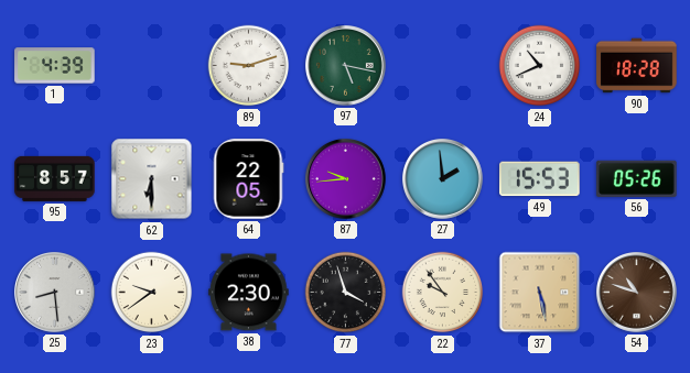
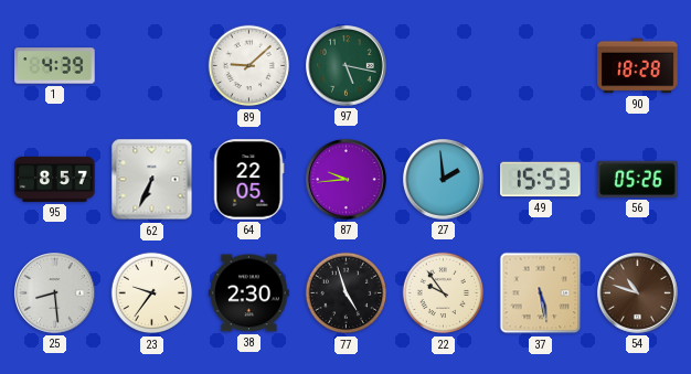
89: 9:12 -> 9:08
24: 10:41 -> none
62: 6:30 -> 6:34
23: 9:39 -> 9:36
77: 3:57 -> 4:57
